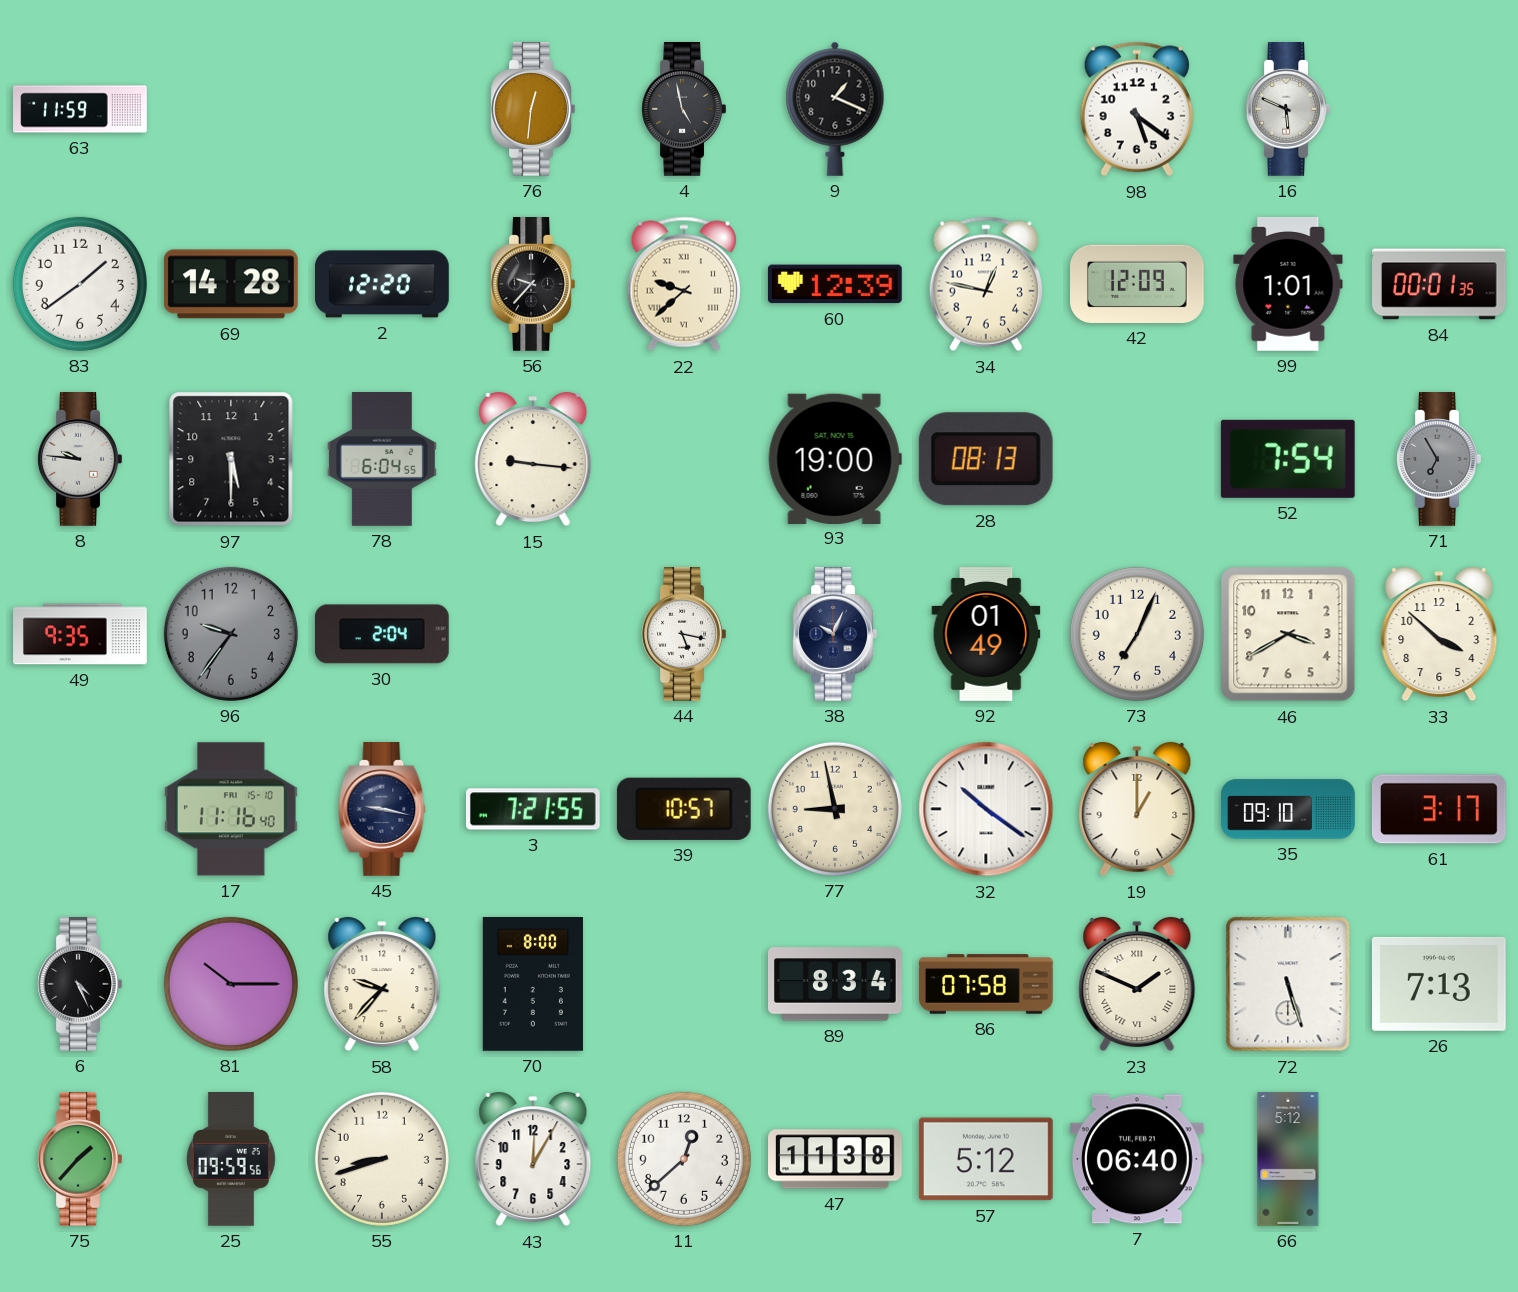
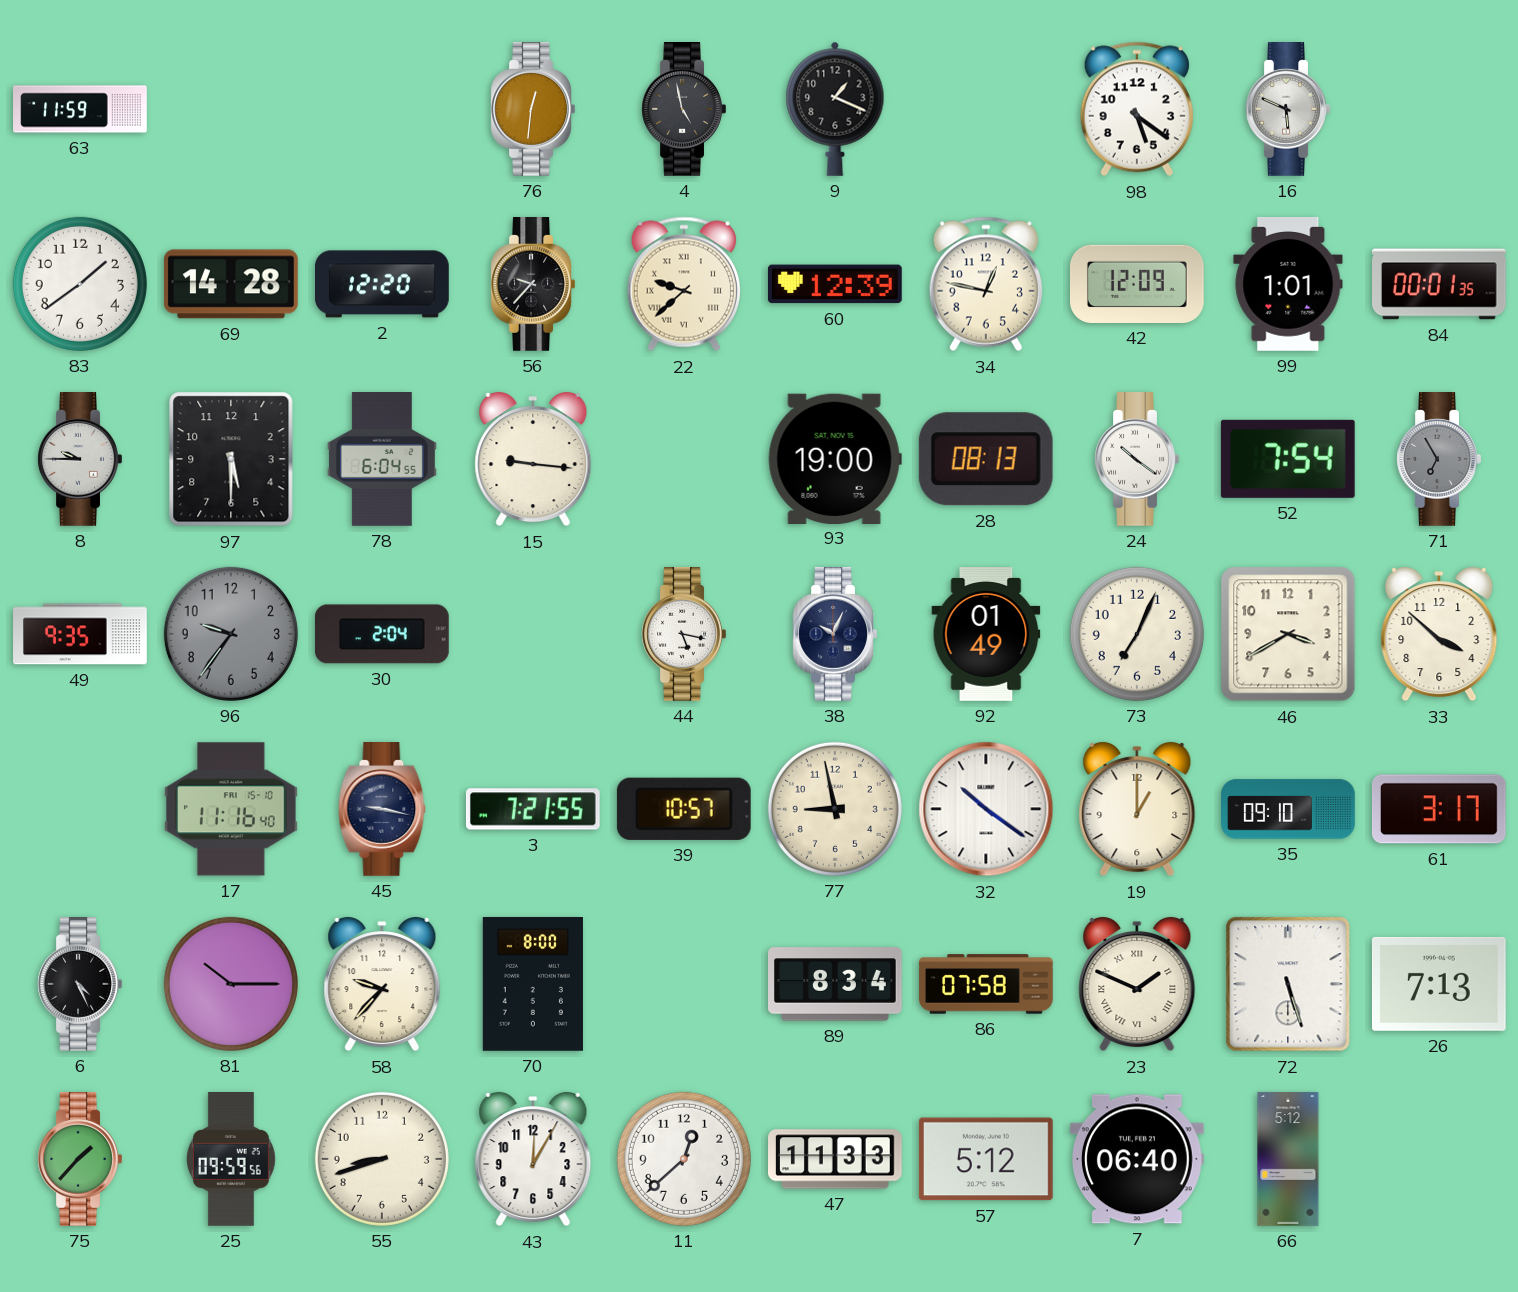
8: 9:46 -> 9:45
24: none -> 10:21
47: 11:38 -> 11:33
